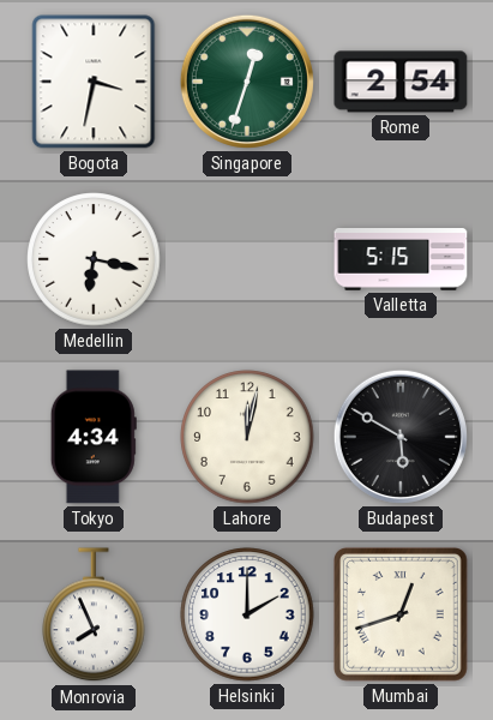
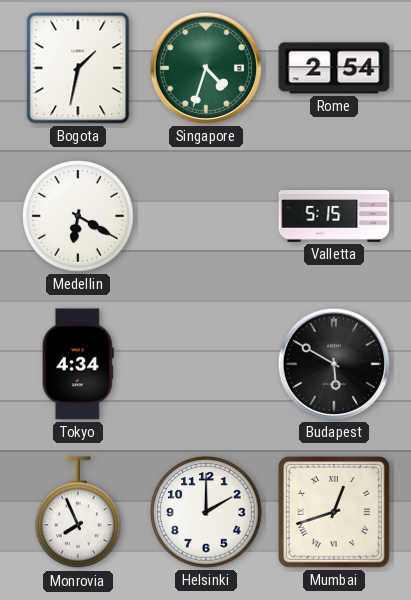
Bogota: 3:32 -> 1:32
Singapore: 12:33 -> 4:33
Medellin: 6:17 -> 6:20
Lahore: 12:02 -> none
